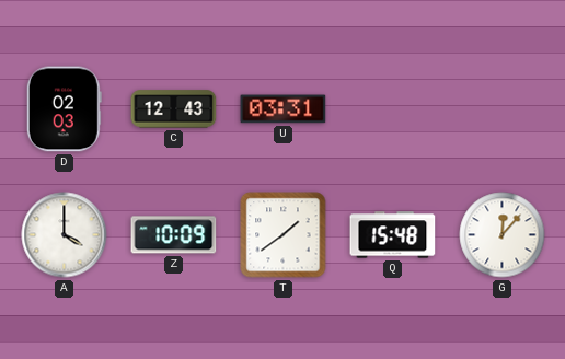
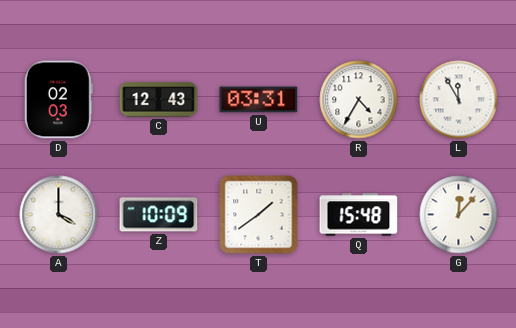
R: none -> 4:35
L: none -> 11:55
